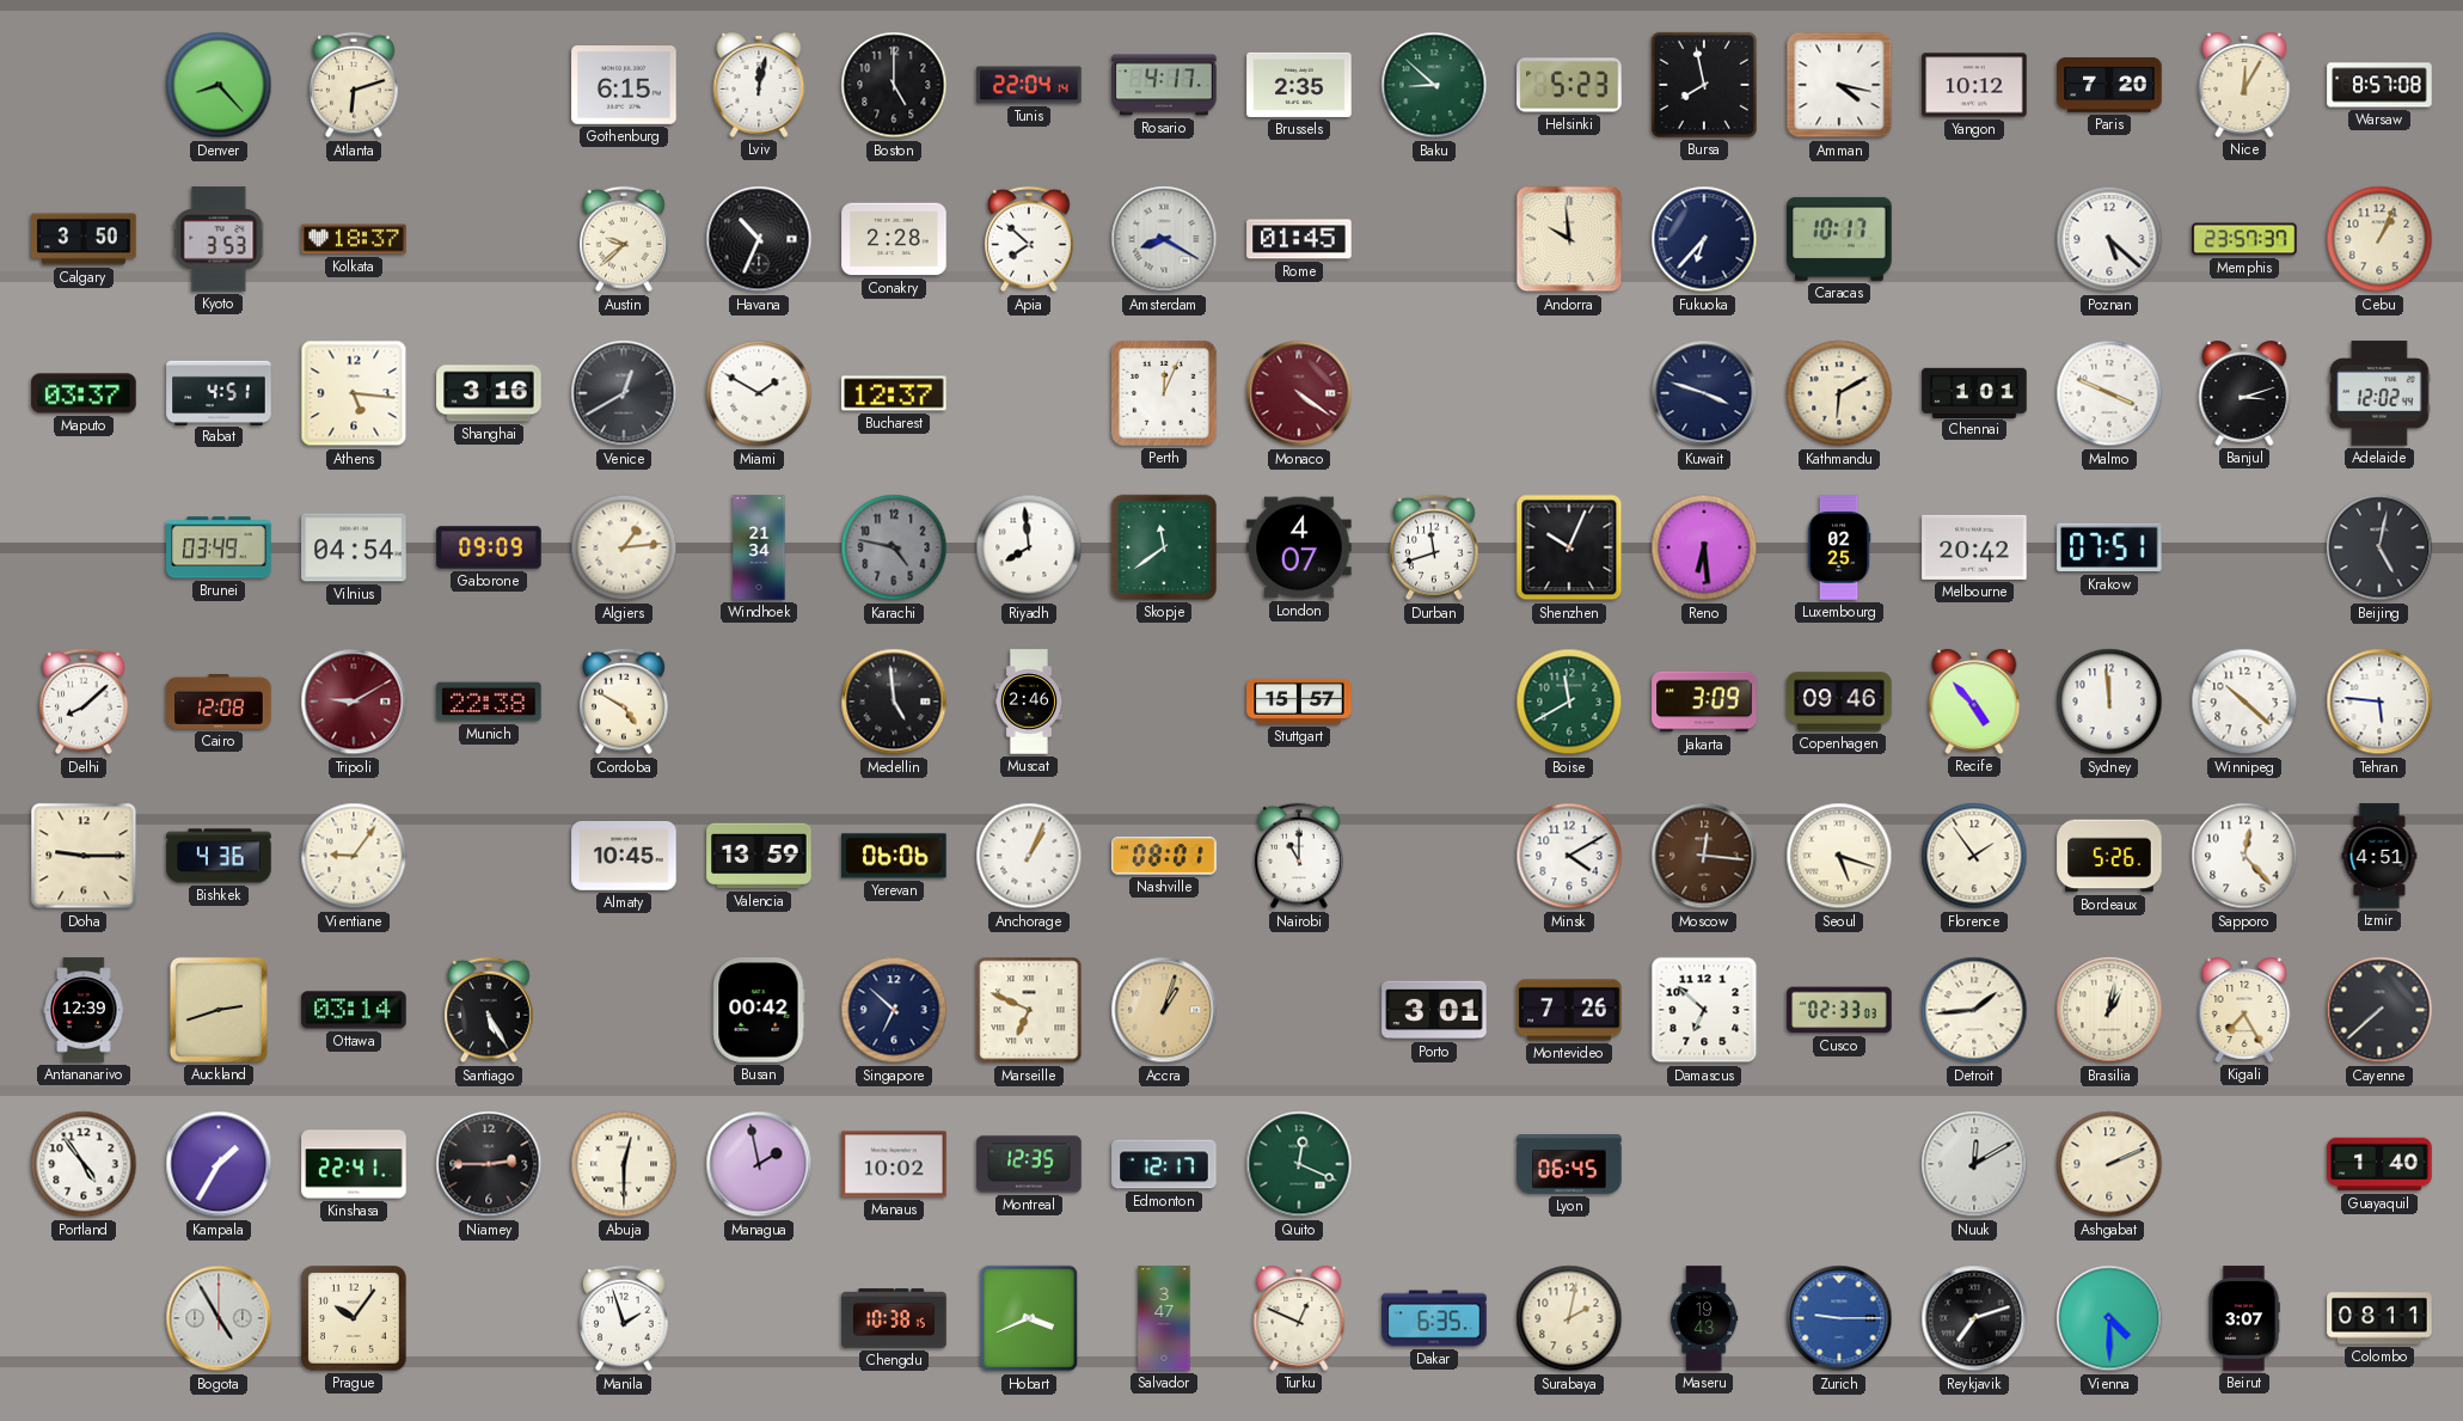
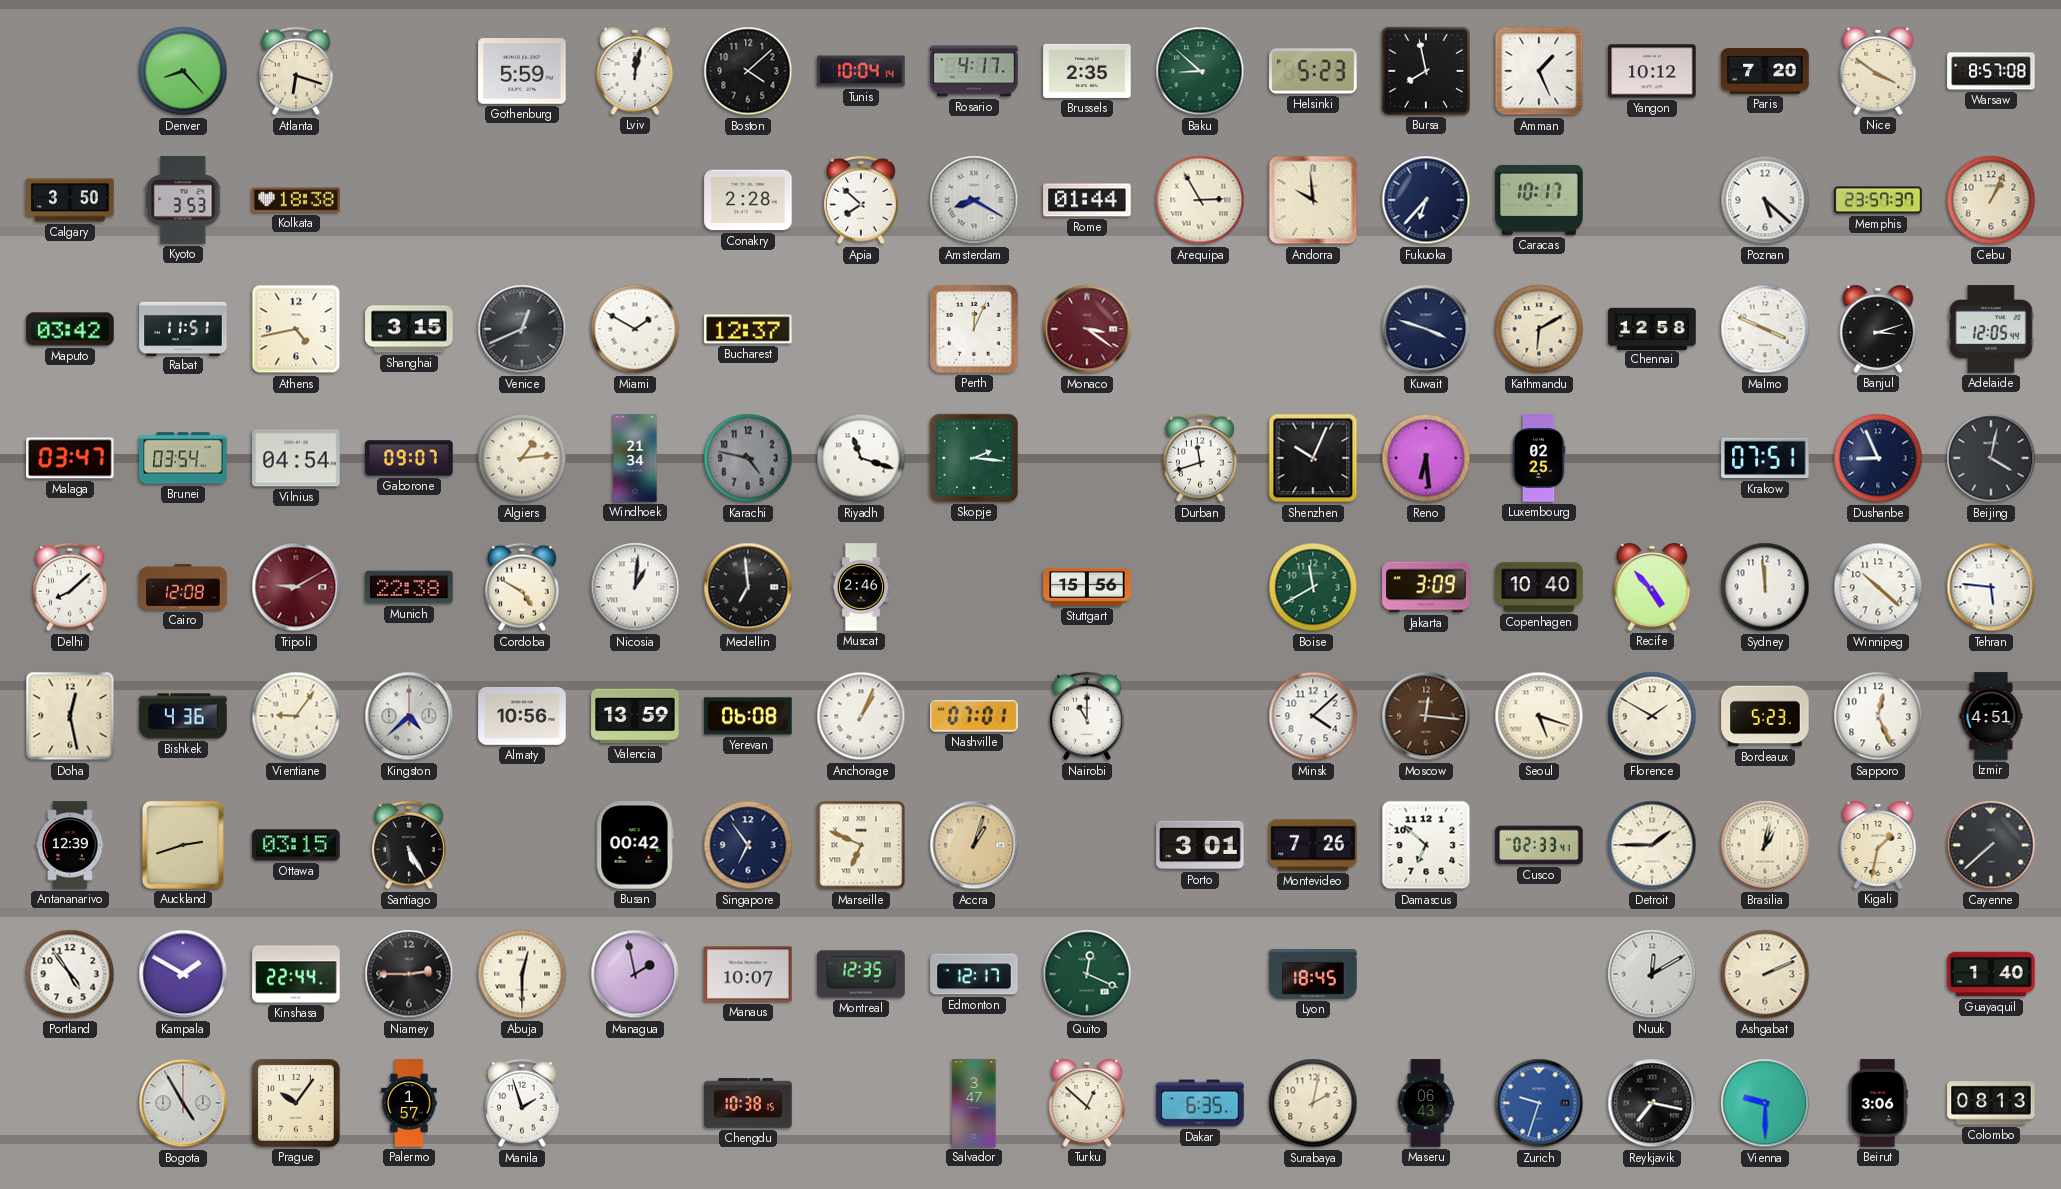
Atlanta: 6:12 -> 6:18
Gothenburg: 6:15 -> 5:59
Boston: 5:00 -> 4:08
Tunis: 22:04 -> 10:04
Amman: 4:17 -> 1:26
Nice: 12:05 -> 3:51
Kolkata: 18:37 -> 18:38
Austin: 9:38 -> none
Havana: 10:34 -> none
Rome: 01:45 -> 01:44
Arequipa: none -> 2:55
Maputo: 03:37 -> 03:42
Rabat: 4:51 -> 11:51
Athens: 5:16 -> 4:43
Shanghai: 3:16 -> 3:15
Venice: 12:40 -> 12:41
Monaco: 4:21 -> 3:21
Chennai: 1:01 -> 12:58
Adelaide: 12:02 -> 12:05
Malaga: none -> 03:47
Brunei: 03:49 -> 03:54
Gaborone: 09:09 -> 09:07
Riyadh: 7:59 -> 11:18
Skopje: 11:39 -> 2:16
London: 4:07 -> none
Melbourne: 20:42 -> none
Dushanbe: none -> 8:56
Beijing: 5:02 -> 4:02
Nicosia: none -> 1:01
Medellin: 4:59 -> 6:59
Stuttgart: 15:57 -> 15:56
Copenhagen: 09:46 -> 10:40
Doha: 9:15 -> 12:28
Kingston: none -> 4:38
Almaty: 10:45 -> 10:56
Yerevan: 06:06 -> 06:08
Nashville: 08:01 -> 07:01
Minsk: 4:10 -> 4:08
Florence: 1:54 -> 1:50
Bordeaux: 5:26 -> 5:23
Sapporo: 12:23 -> 12:26
Ottawa: 03:14 -> 03:15
Singapore: 6:52 -> 6:54
Cusco: 02:33:03 -> 02:33:41
Detroit: 1:44 -> 1:45
Kigali: 7:25 -> 1:32
Kampala: 1:35 -> 1:50
Kinshasa: 22:41 -> 22:44
Manaus: 10:02 -> 10:07
Lyon: 06:45 -> 18:45
Palermo: none -> 1:57
Hobart: 3:41 -> none
Turku: 12:49 -> 12:52
Maseru: 19:43 -> 06:43
Zurich: 9:15 -> 9:33
Reykjavik: 7:12 -> 7:17
Vienna: 4:30 -> 9:30
Beirut: 3:07 -> 3:06
Colombo: 08:11 -> 08:13
